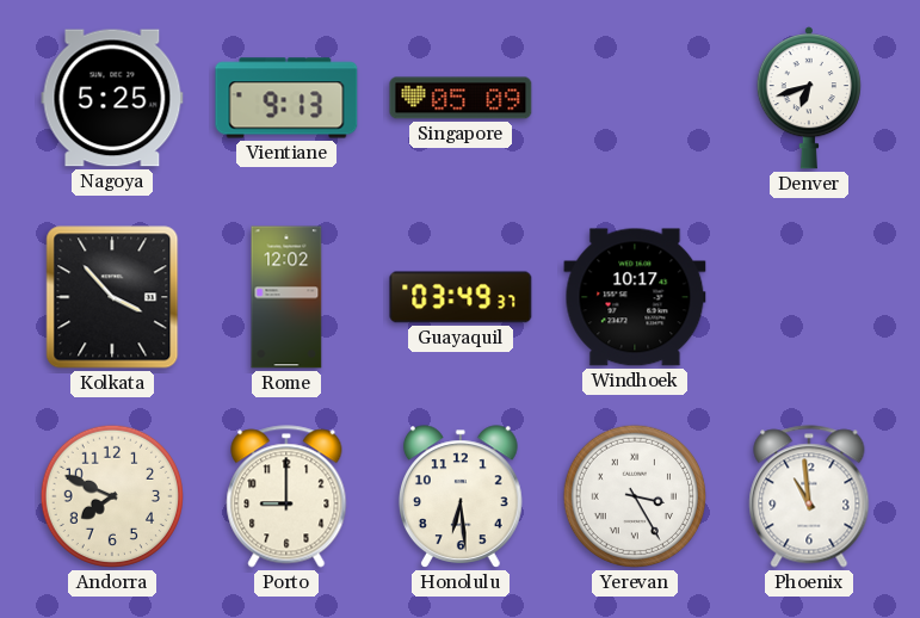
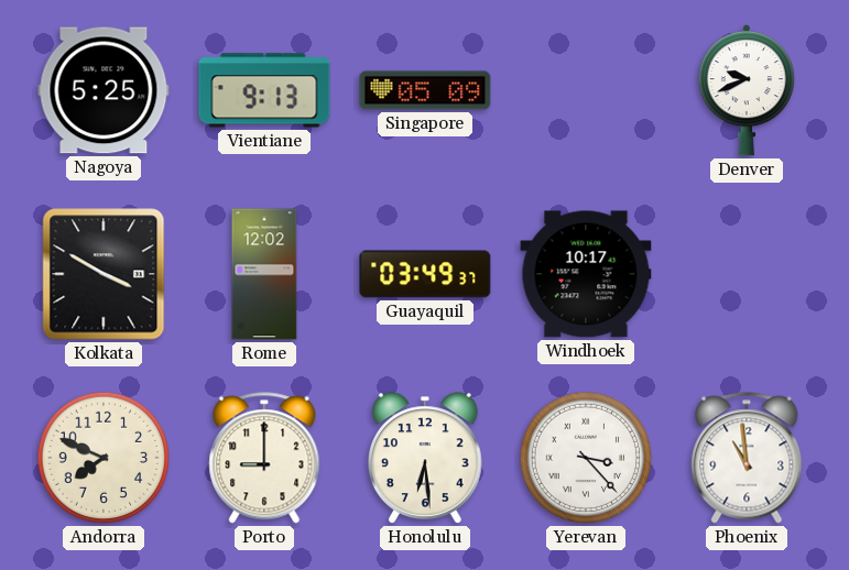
Denver: 6:42 -> 9:41
Kolkata: 3:53 -> 3:50
Yerevan: 3:25 -> 3:23
